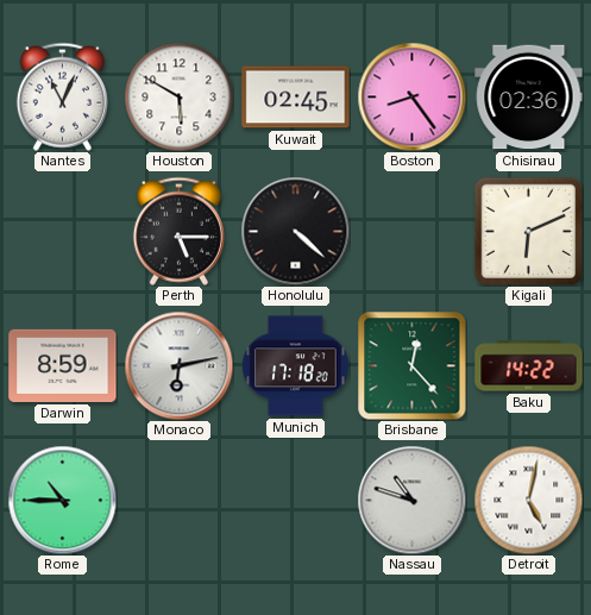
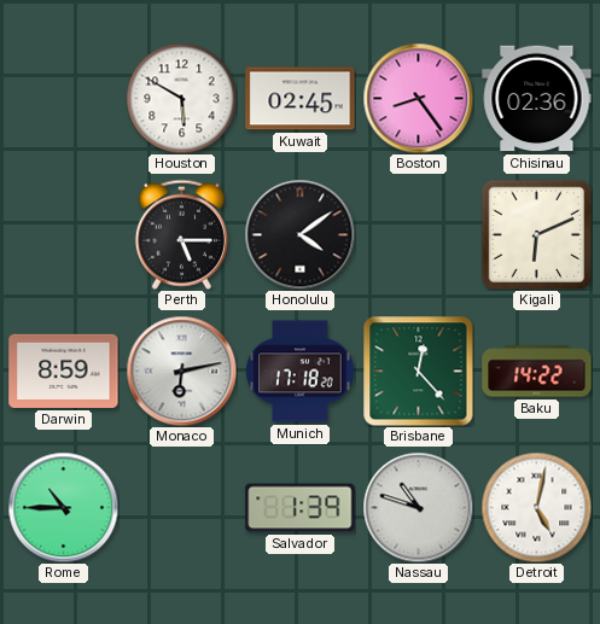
Nantes: 11:04 -> none
Honolulu: 4:22 -> 4:09
Salvador: none -> 1:39
